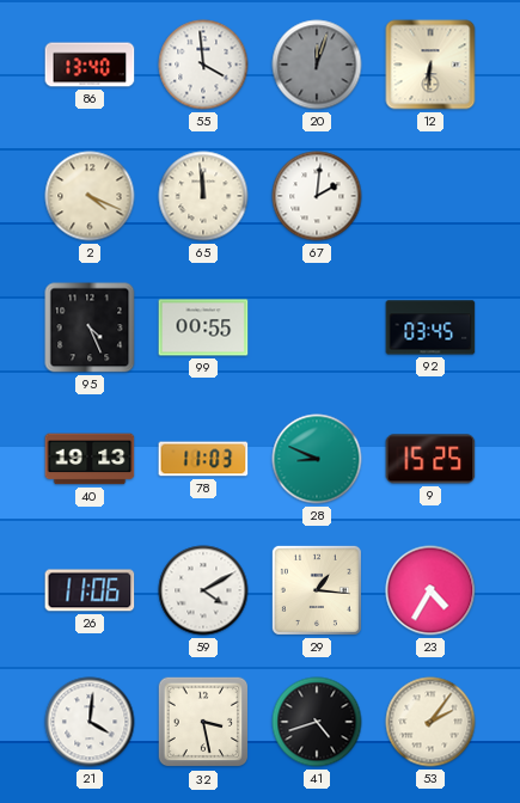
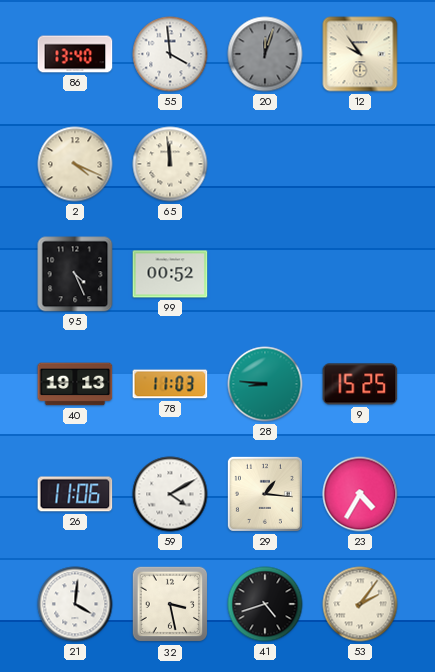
12: 6:31 -> 9:54
67: 2:01 -> none
99: 00:55 -> 00:52
92: 03:45 -> none
28: 8:49 -> 8:46
